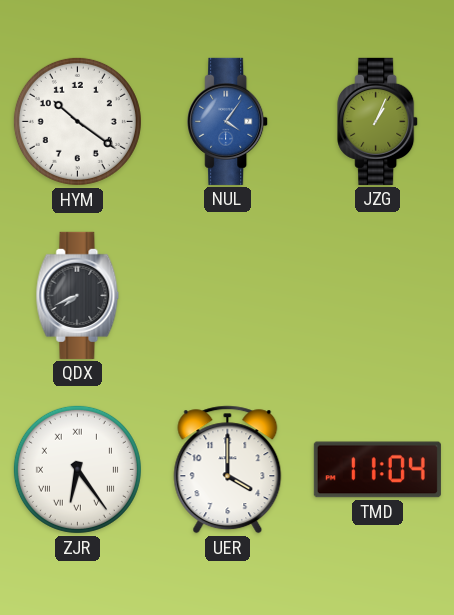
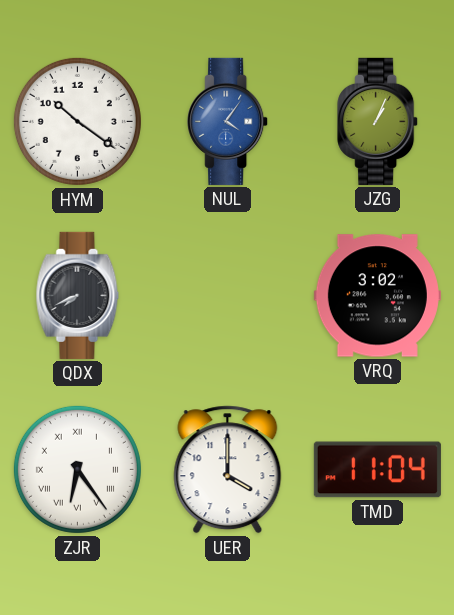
VRQ: none -> 3:02
